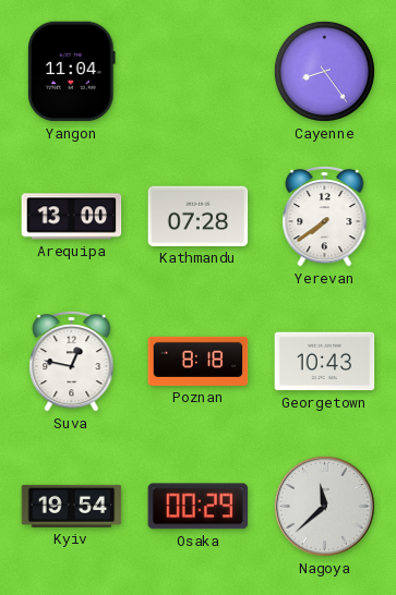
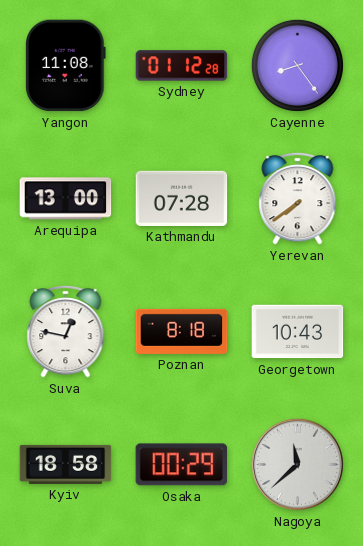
Yangon: 11:04 -> 11:08
Sydney: none -> 01:12
Kyiv: 19:54 -> 18:58
